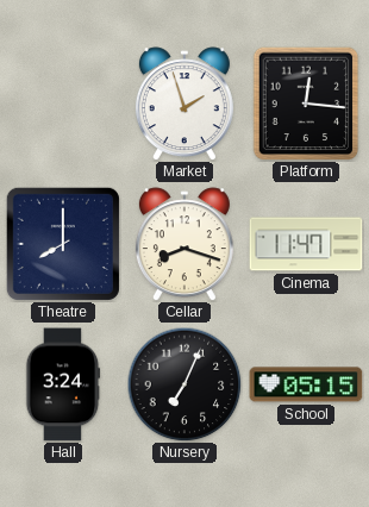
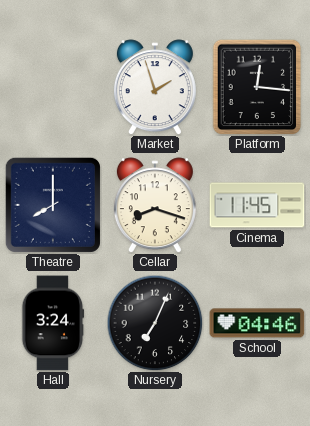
Cinema: 11:47 -> 11:45
School: 05:15 -> 04:46
